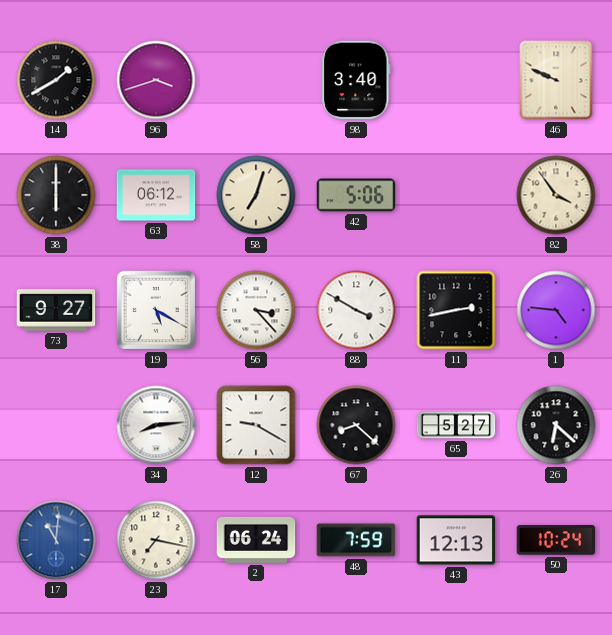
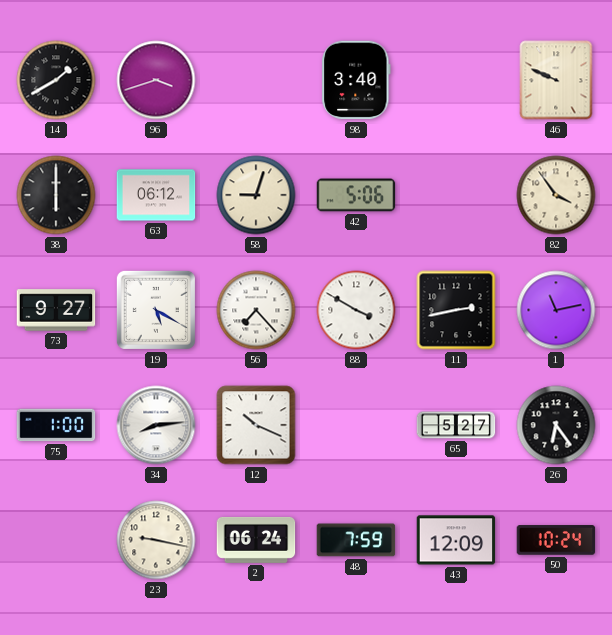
58: 7:03 -> 9:03
56: 3:23 -> 7:23
1: 4:46 -> 11:13
75: none -> 1:00
12: 9:20 -> 10:19
67: 8:22 -> none
26: 6:22 -> 6:24
17: 11:01 -> none
23: 7:17 -> 9:17
43: 12:13 -> 12:09
